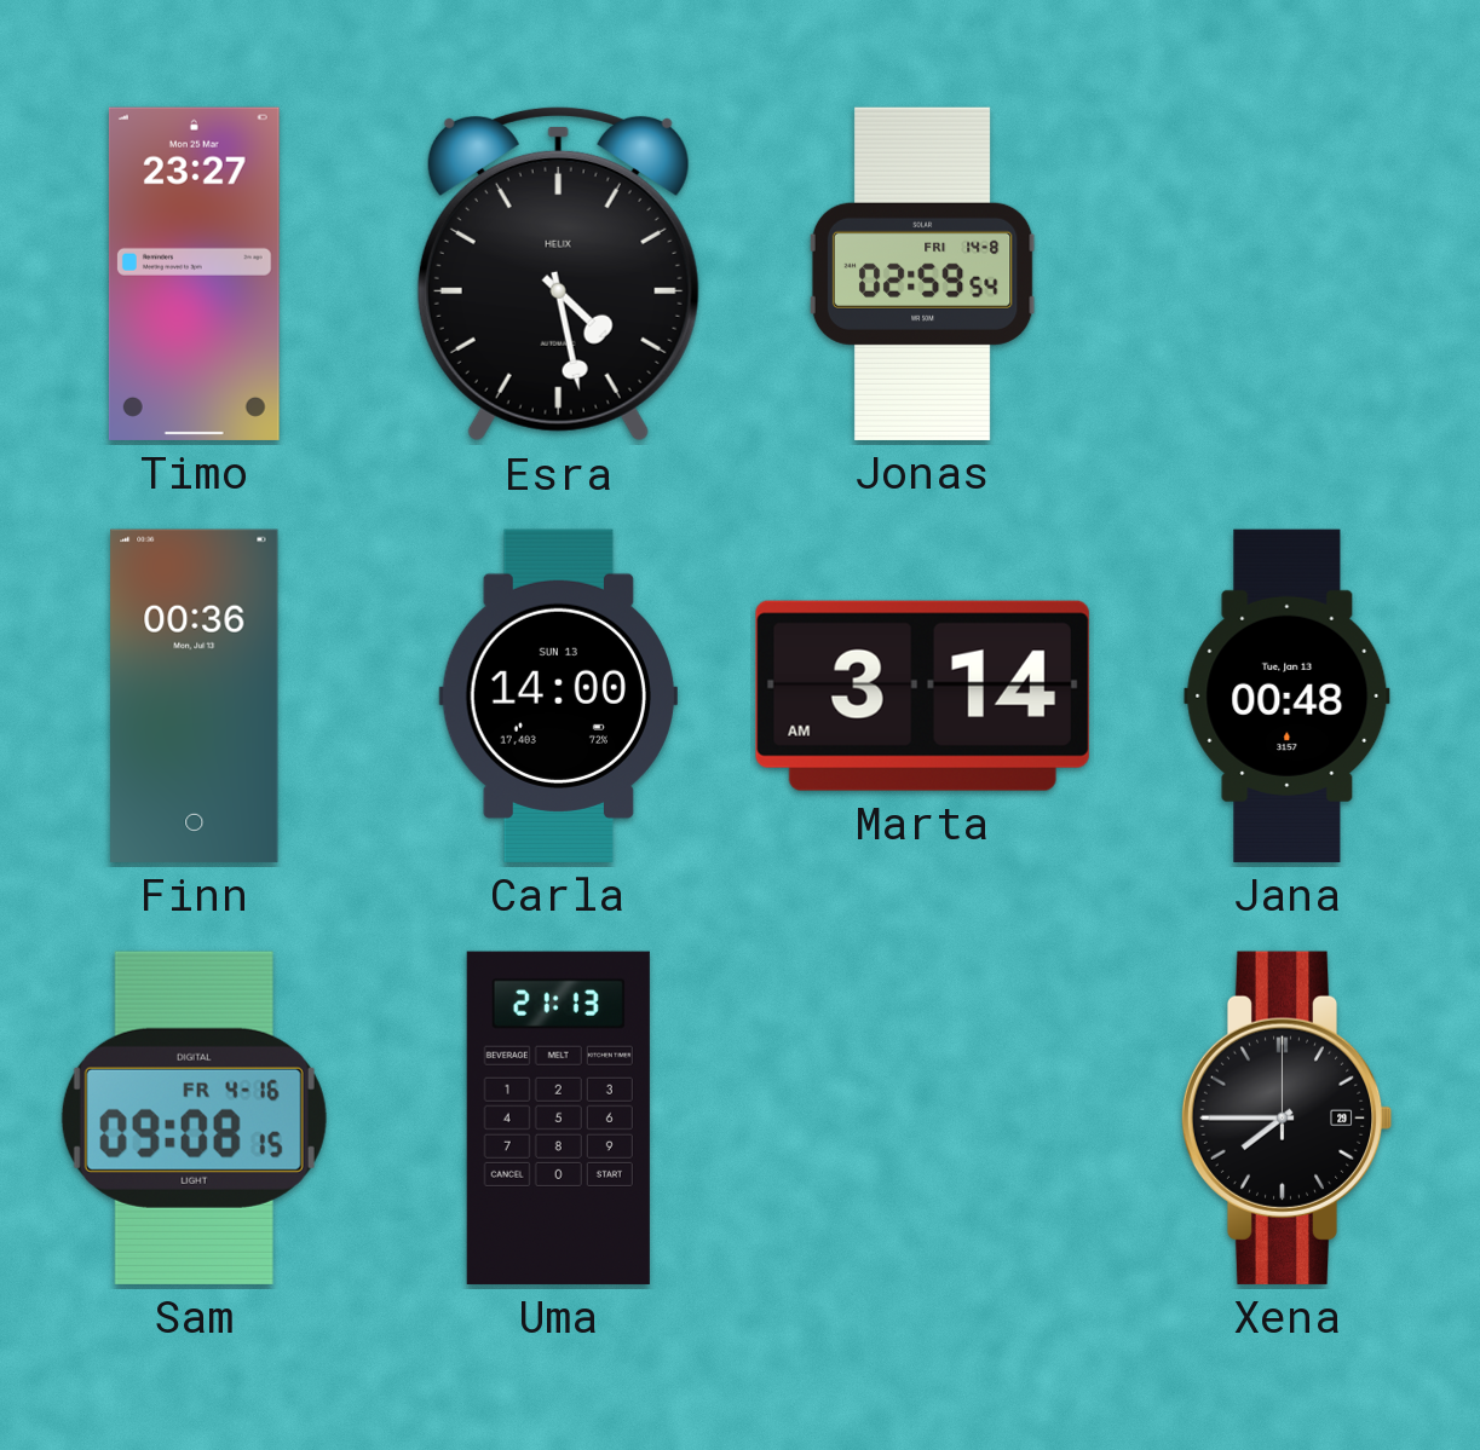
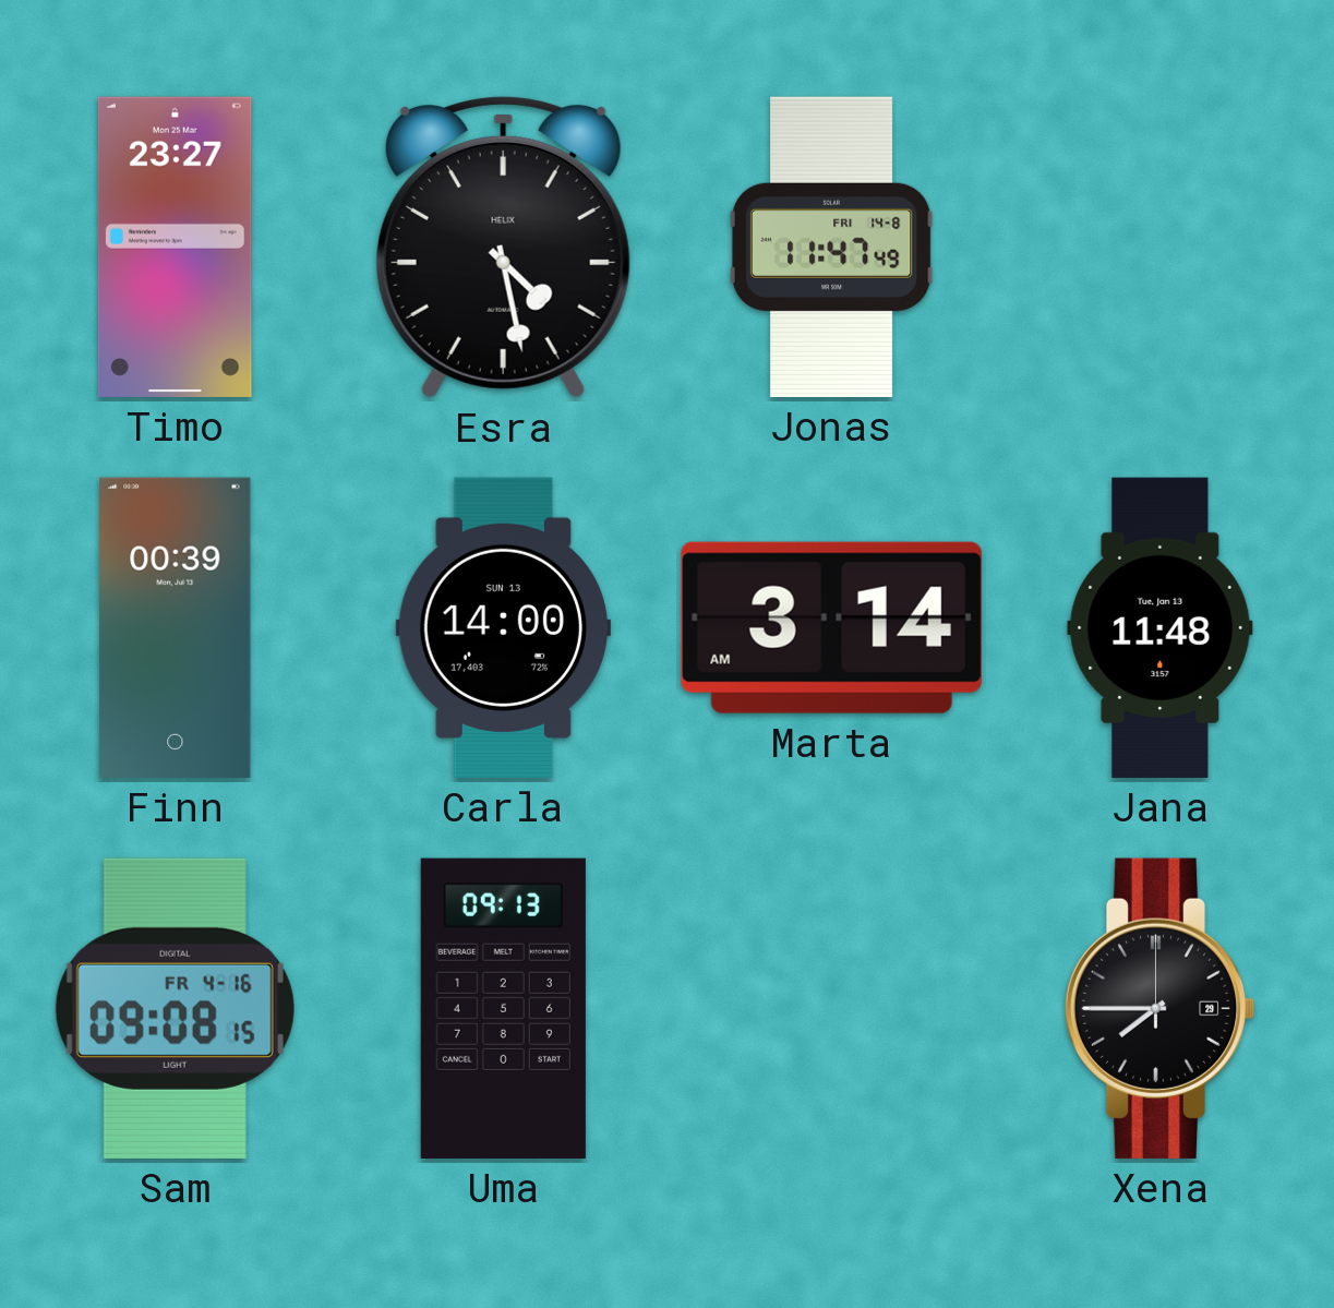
Jonas: 02:59 -> 11:47
Finn: 00:36 -> 00:39
Jana: 00:48 -> 11:48
Uma: 21:13 -> 09:13
